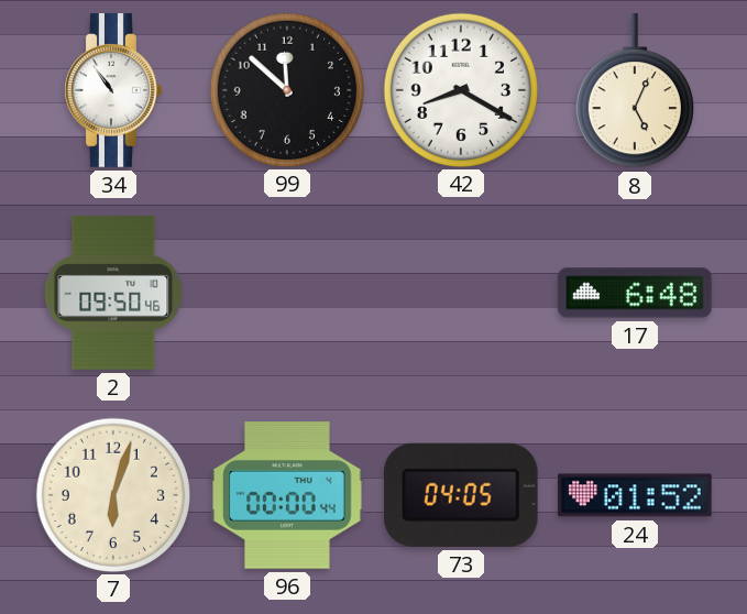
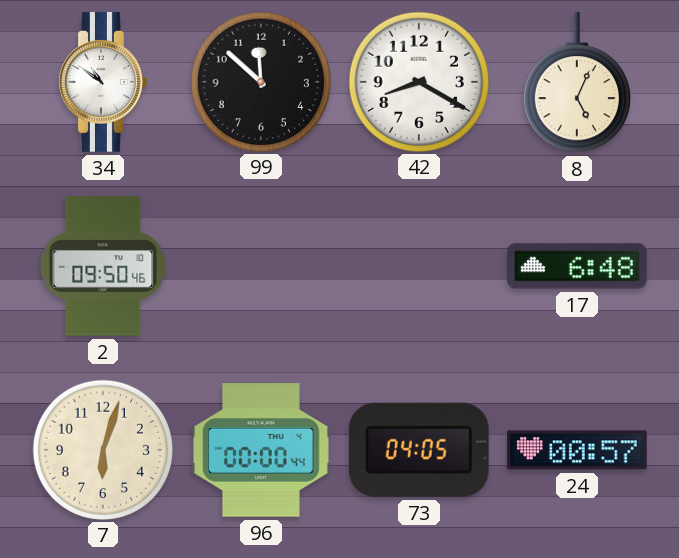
34: 10:54 -> 10:51
24: 01:52 -> 00:57
